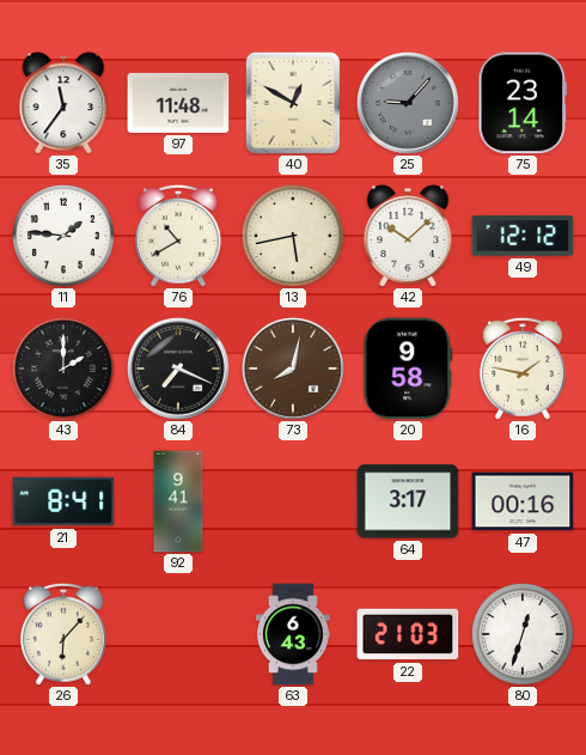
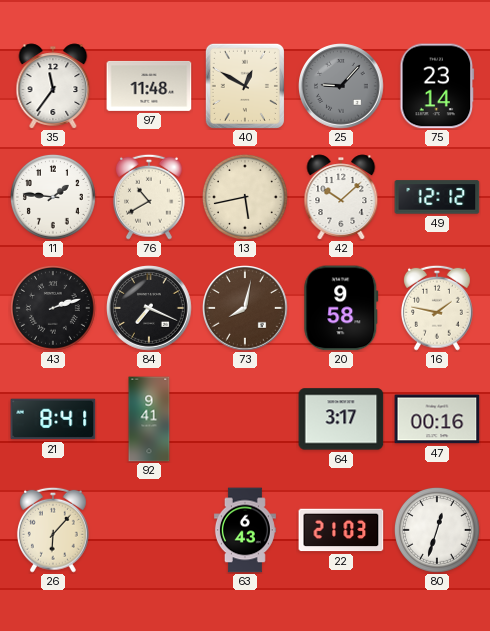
43: 2:00 -> 2:12
